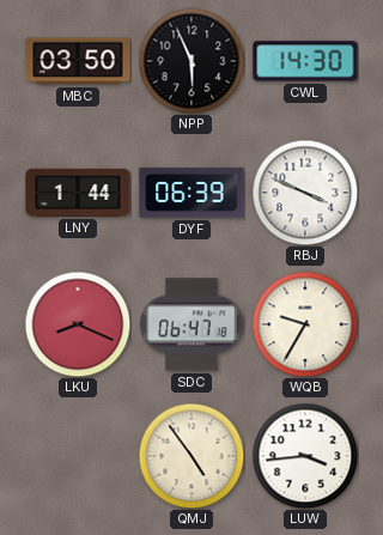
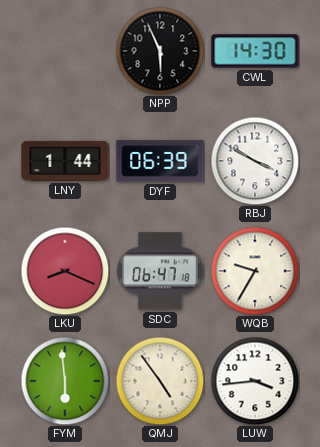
MBC: 03:50 -> none
RBJ: 3:49 -> 3:50
FYM: none -> 5:59
